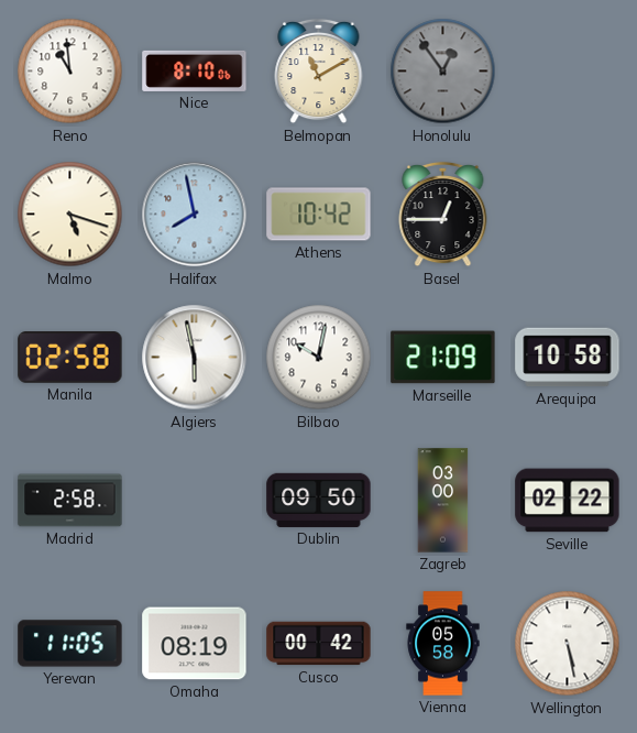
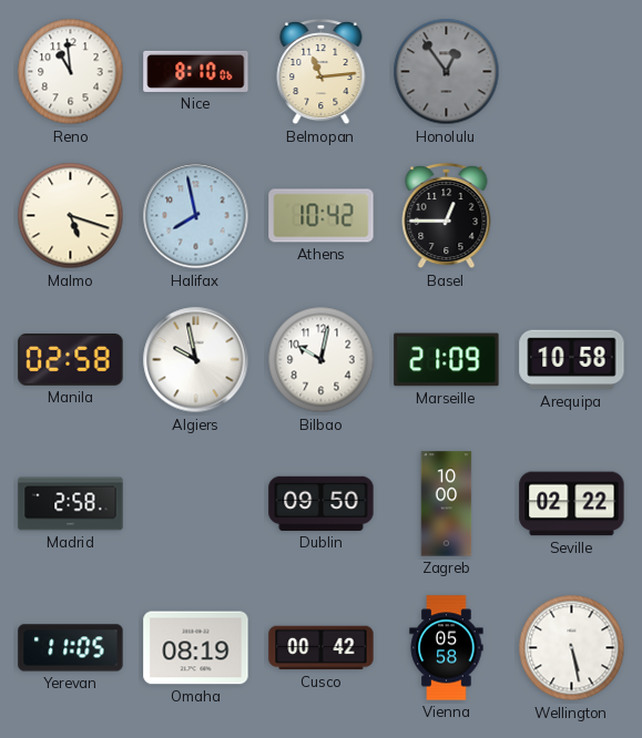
Belmopan: 11:10 -> 11:14
Algiers: 5:58 -> 9:58
Zagreb: 03:00 -> 10:00
